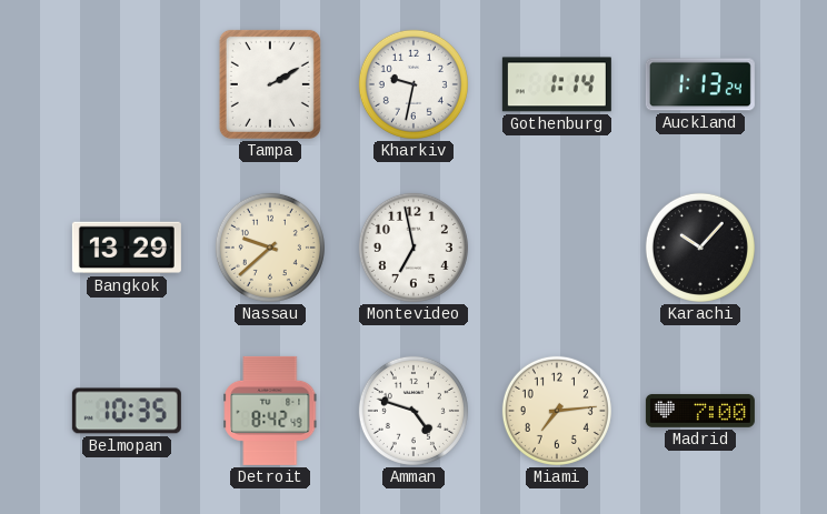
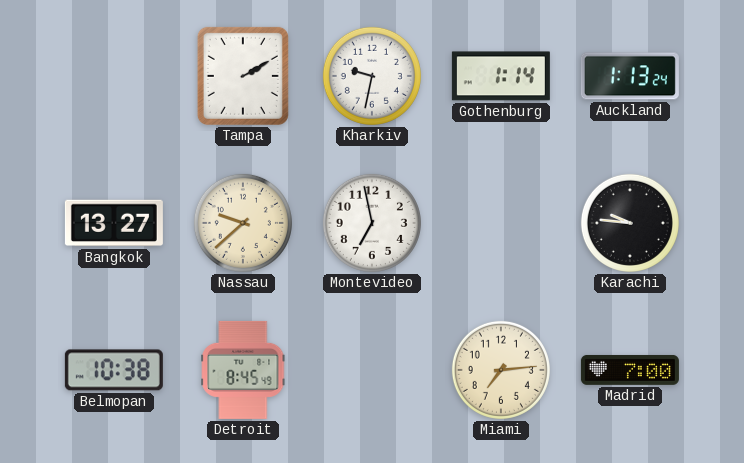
Bangkok: 13:29 -> 13:27
Karachi: 10:07 -> 9:46
Belmopan: 10:35 -> 10:38
Detroit: 8:42 -> 8:45
Amman: 4:48 -> none
